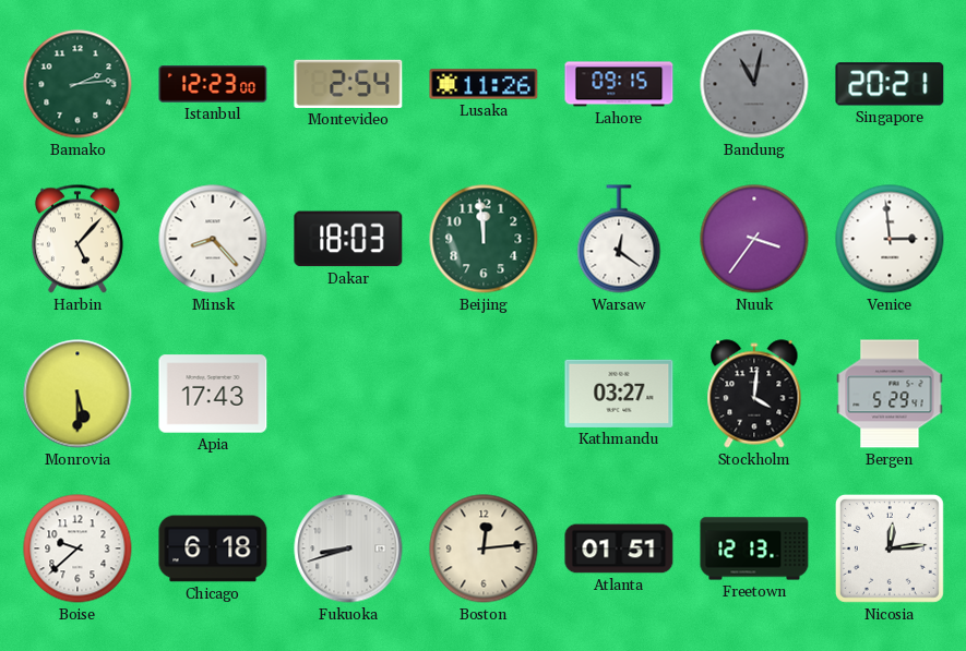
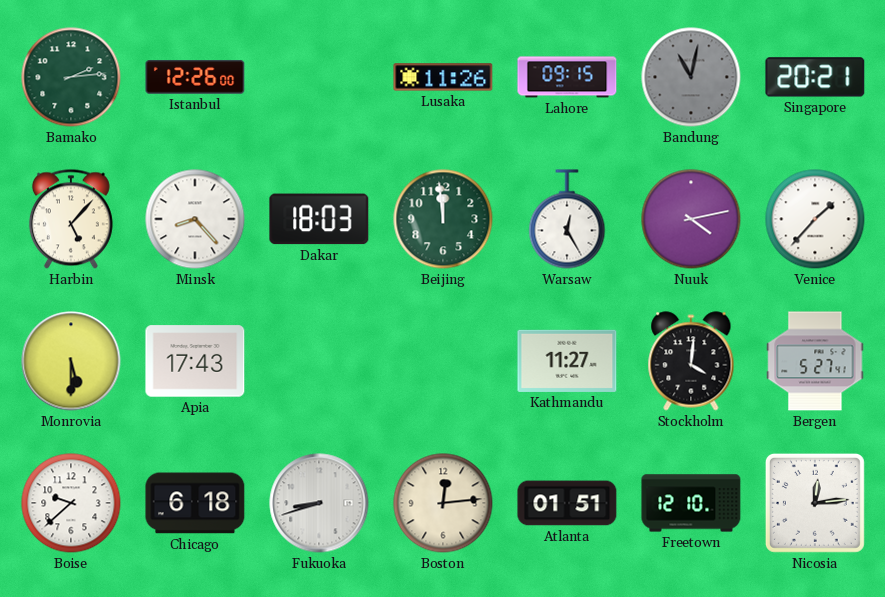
Istanbul: 12:23 -> 12:26
Montevideo: 2:54 -> none
Warsaw: 12:21 -> 12:25
Nuuk: 3:36 -> 4:13
Venice: 2:59 -> 1:37
Kathmandu: 03:27 -> 11:27
Bergen: 5:29 -> 5:27
Freetown: 12:13 -> 12:10
